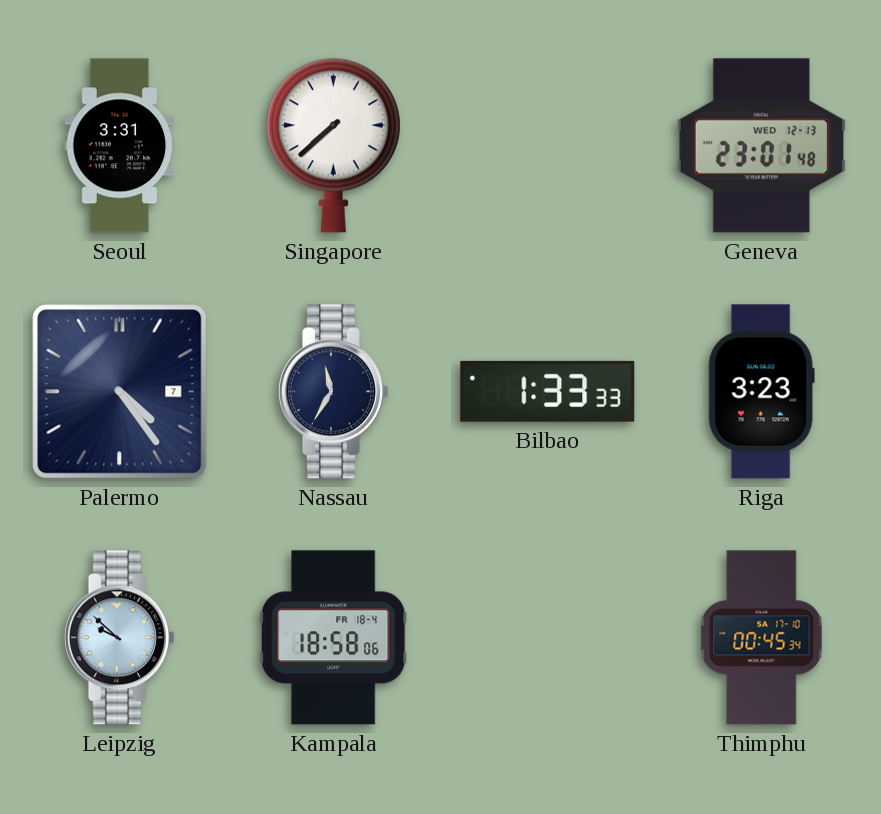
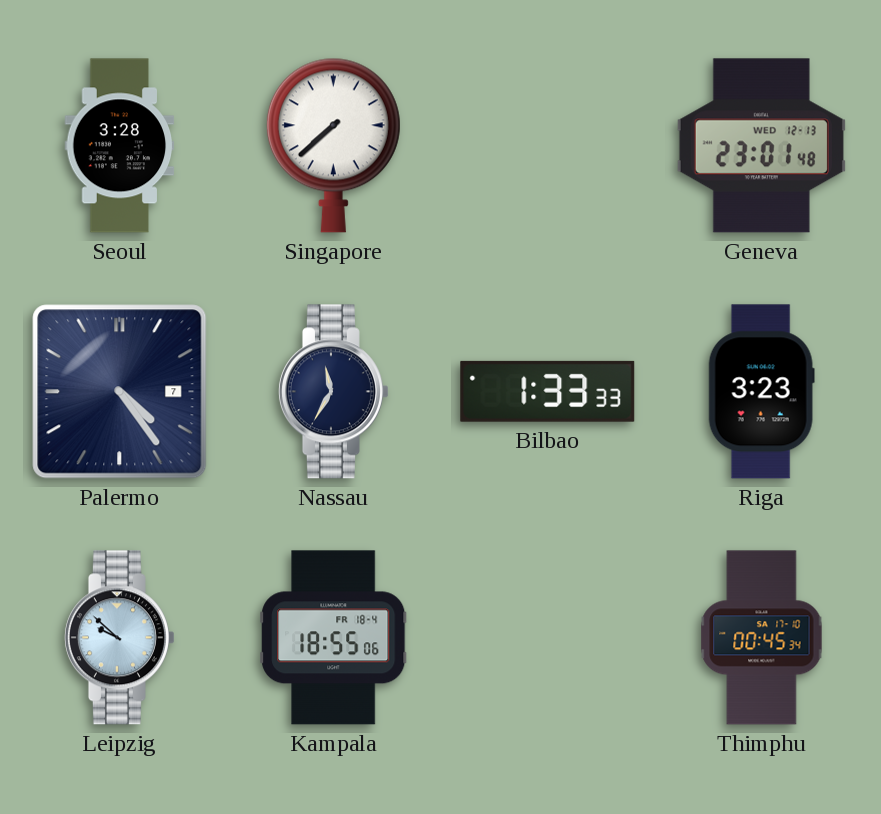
Seoul: 3:31 -> 3:28
Kampala: 18:58 -> 18:55
